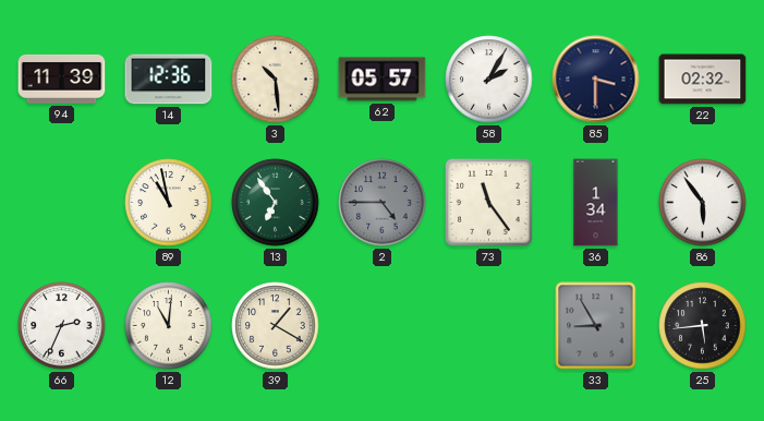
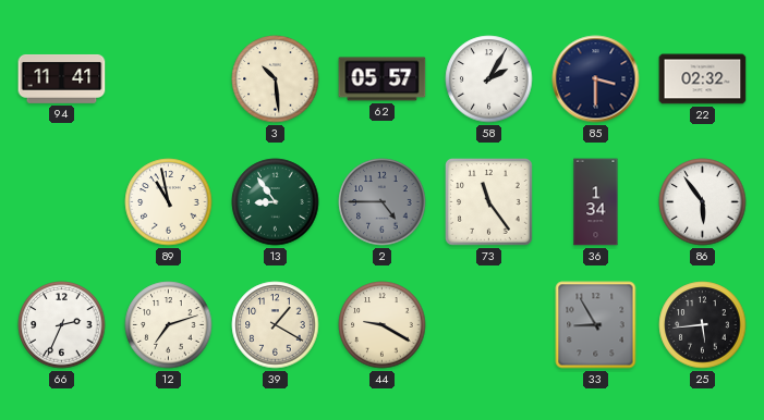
94: 11:39 -> 11:41
14: 12:36 -> none
13: 6:54 -> 8:54
12: 11:01 -> 7:12
44: none -> 9:20
